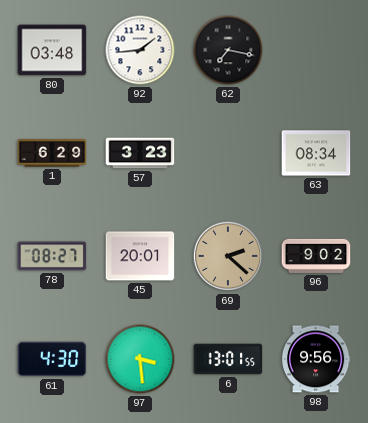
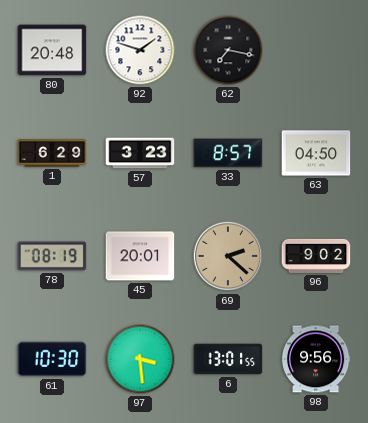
80: 03:48 -> 20:48
92: 1:44 -> 1:48
33: none -> 8:57
63: 08:34 -> 04:50
78: 08:27 -> 08:19
61: 4:30 -> 10:30
